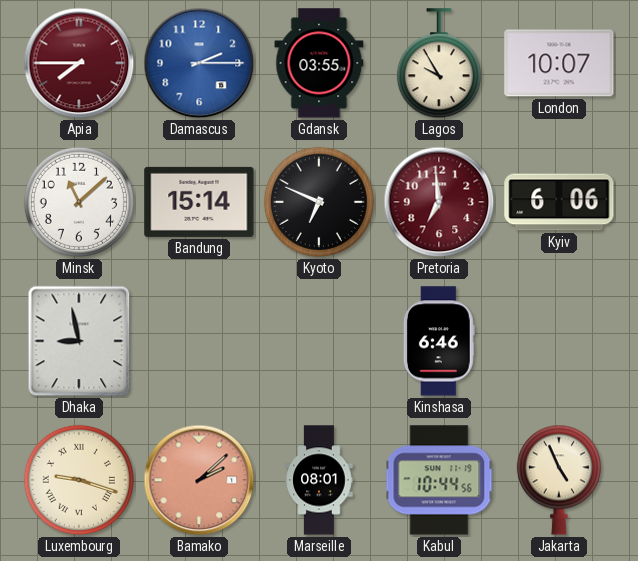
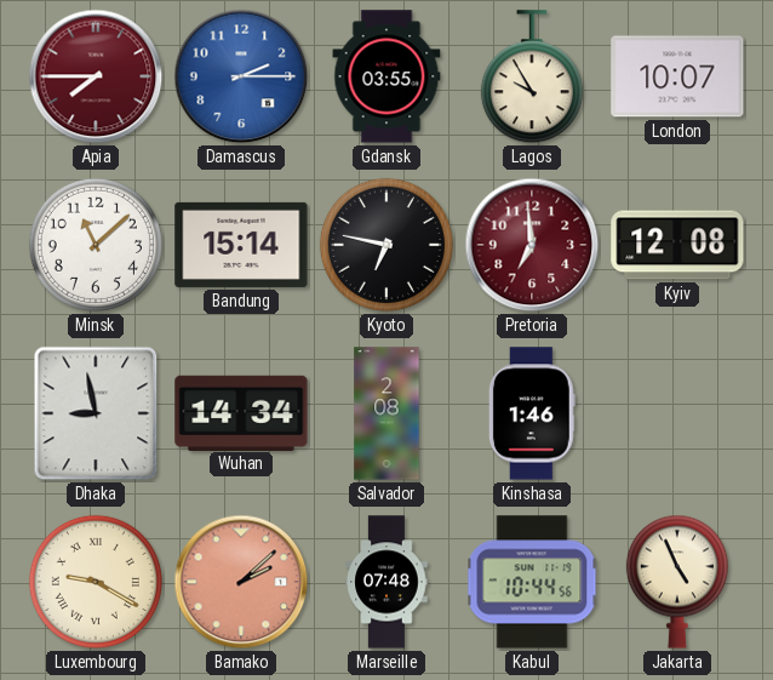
Kyoto: 6:49 -> 6:47
Kyiv: 6:06 -> 12:08
Wuhan: none -> 14:34
Salvador: none -> 2:08
Kinshasa: 6:46 -> 1:46
Luxembourg: 9:18 -> 9:20
Marseille: 08:01 -> 07:48
